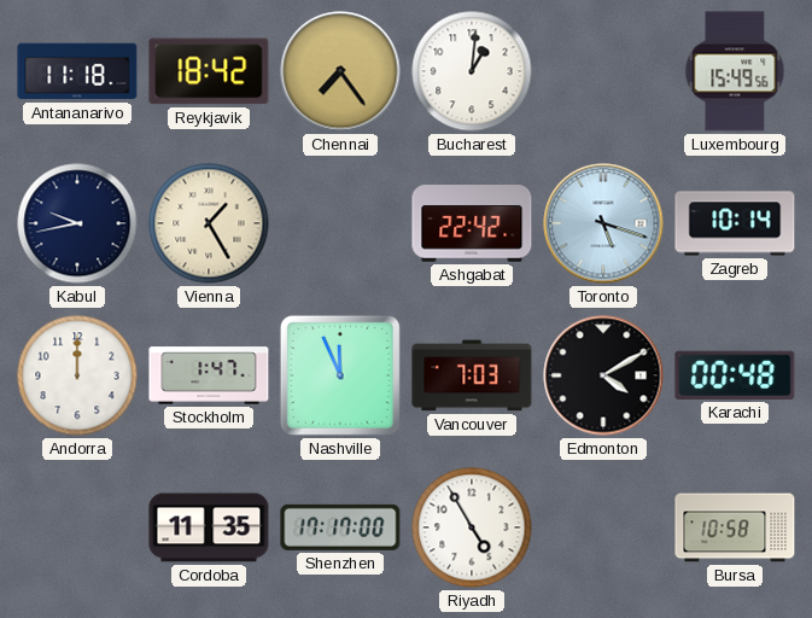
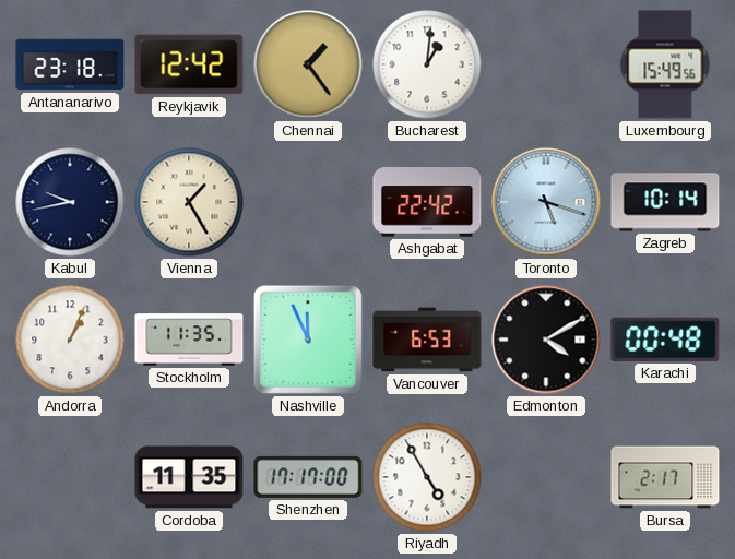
Antananarivo: 11:18 -> 23:18
Reykjavik: 18:42 -> 12:42
Chennai: 7:24 -> 1:24
Andorra: 12:00 -> 1:04
Stockholm: 1:47 -> 11:35
Vancouver: 7:03 -> 6:53
Bursa: 10:58 -> 2:17
